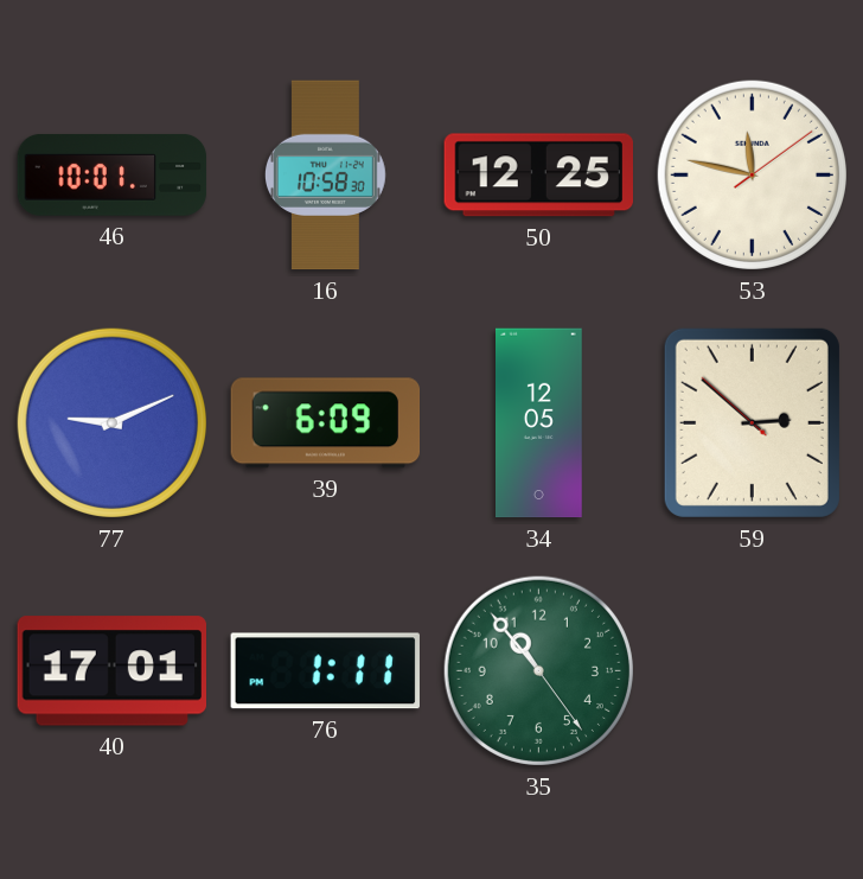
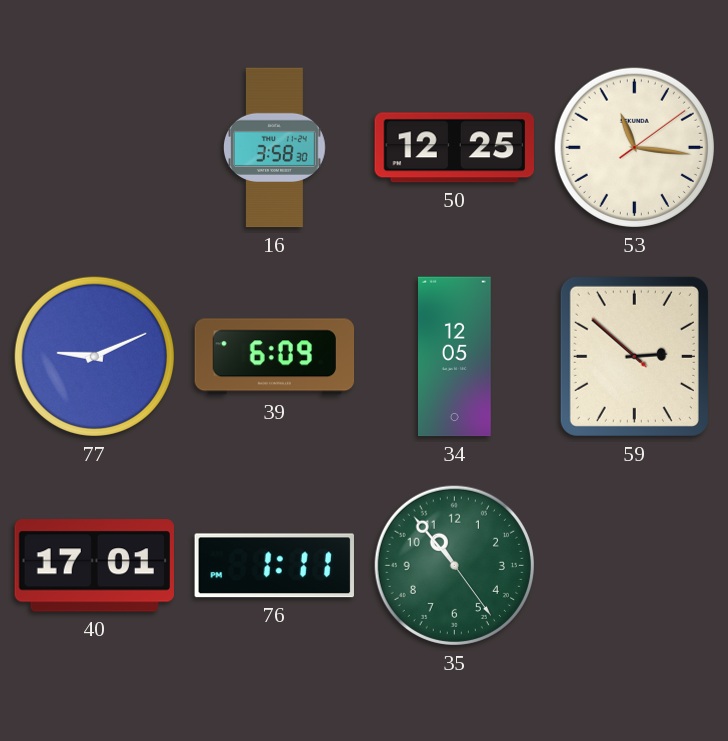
46: 10:01 -> none
16: 10:58 -> 3:58
53: 11:47 -> 11:16
